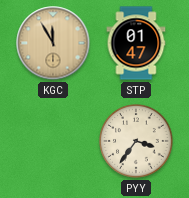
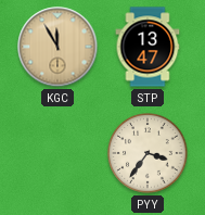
STP: 01:47 -> 13:47
